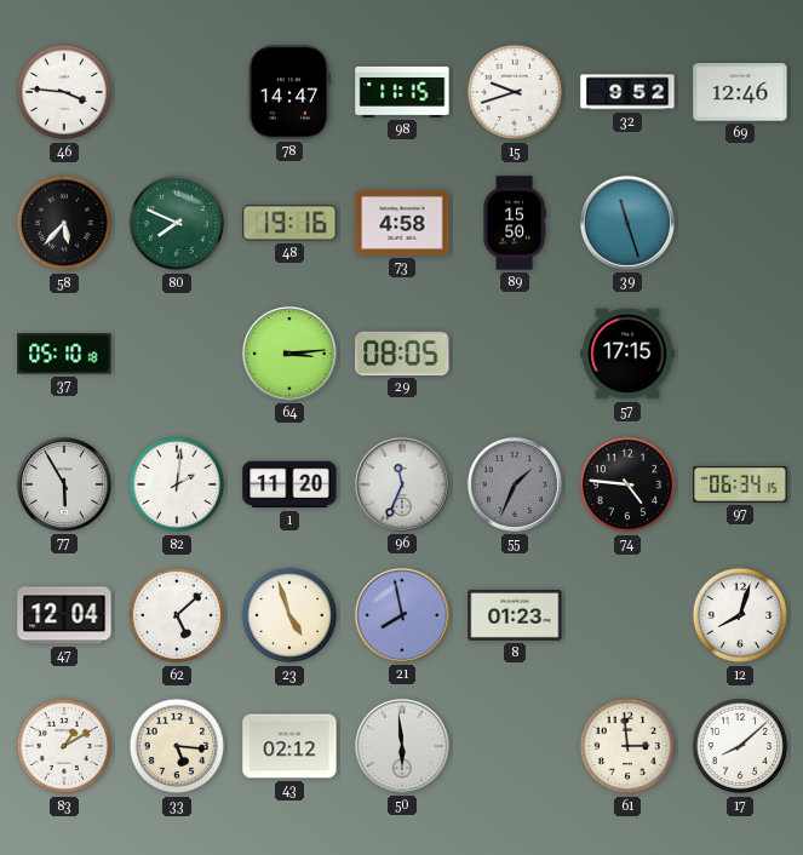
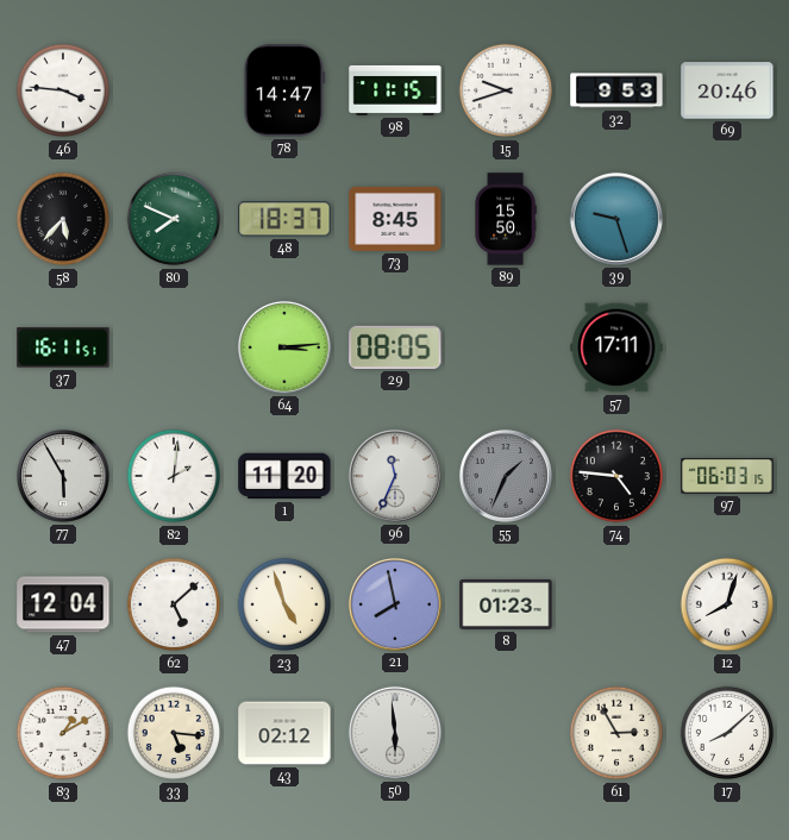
32: 9:52 -> 9:53
69: 12:46 -> 20:46
48: 19:16 -> 18:37
73: 4:58 -> 8:45
39: 11:27 -> 9:27
37: 05:10 -> 16:11
57: 17:15 -> 17:11
97: 06:34 -> 06:03
61: 2:59 -> 2:55
